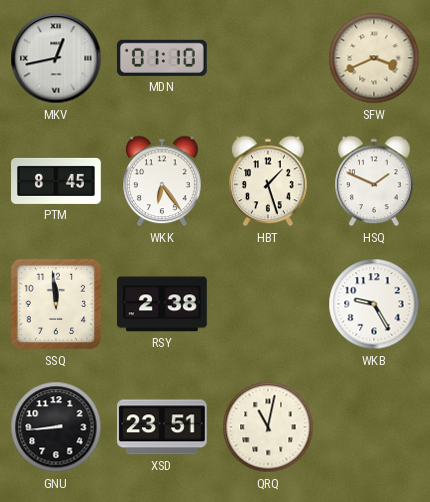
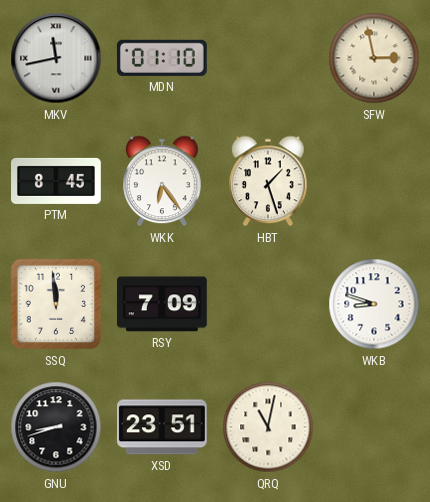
MKV: 12:43 -> 11:43
SFW: 3:41 -> 2:58
HSQ: 1:49 -> none
RSY: 2:38 -> 7:09
WKB: 9:25 -> 8:48
GNU: 8:44 -> 8:42
